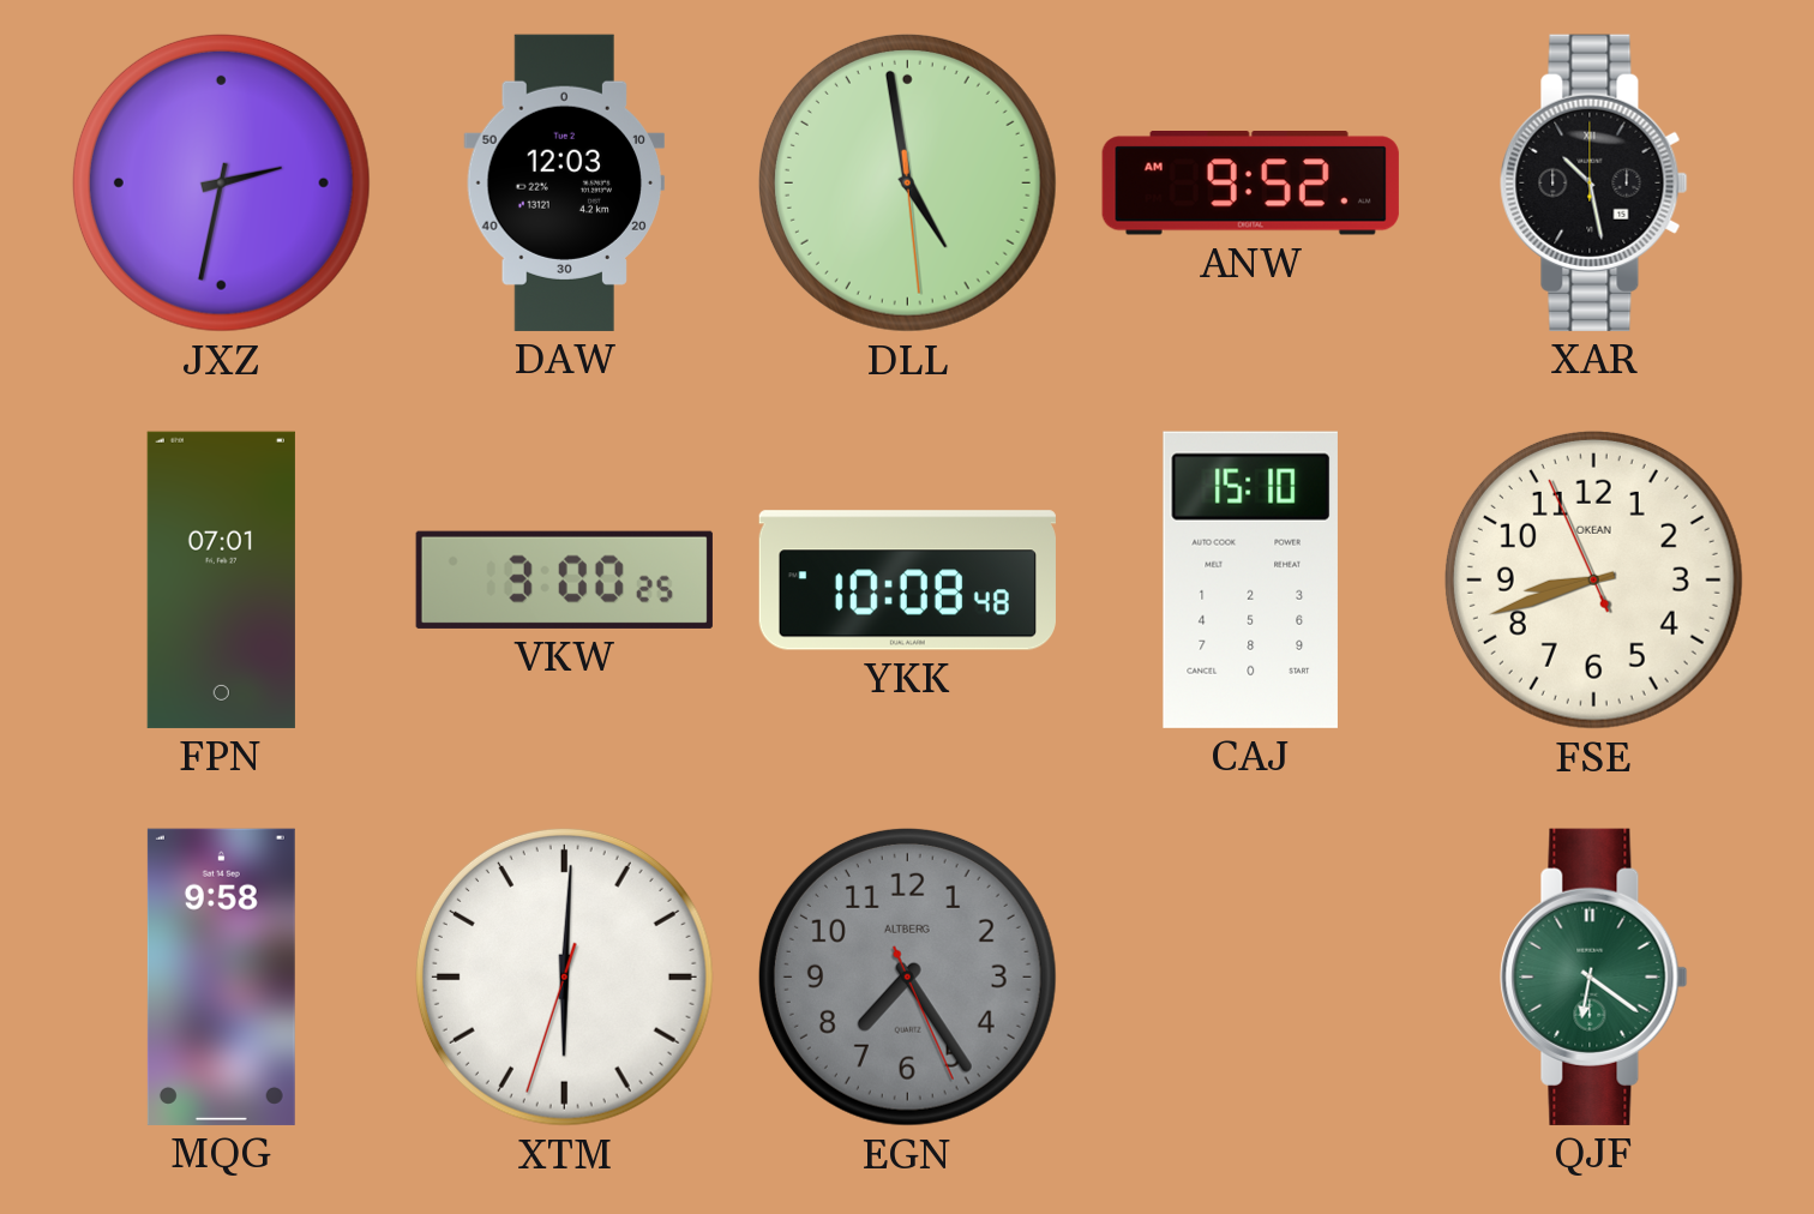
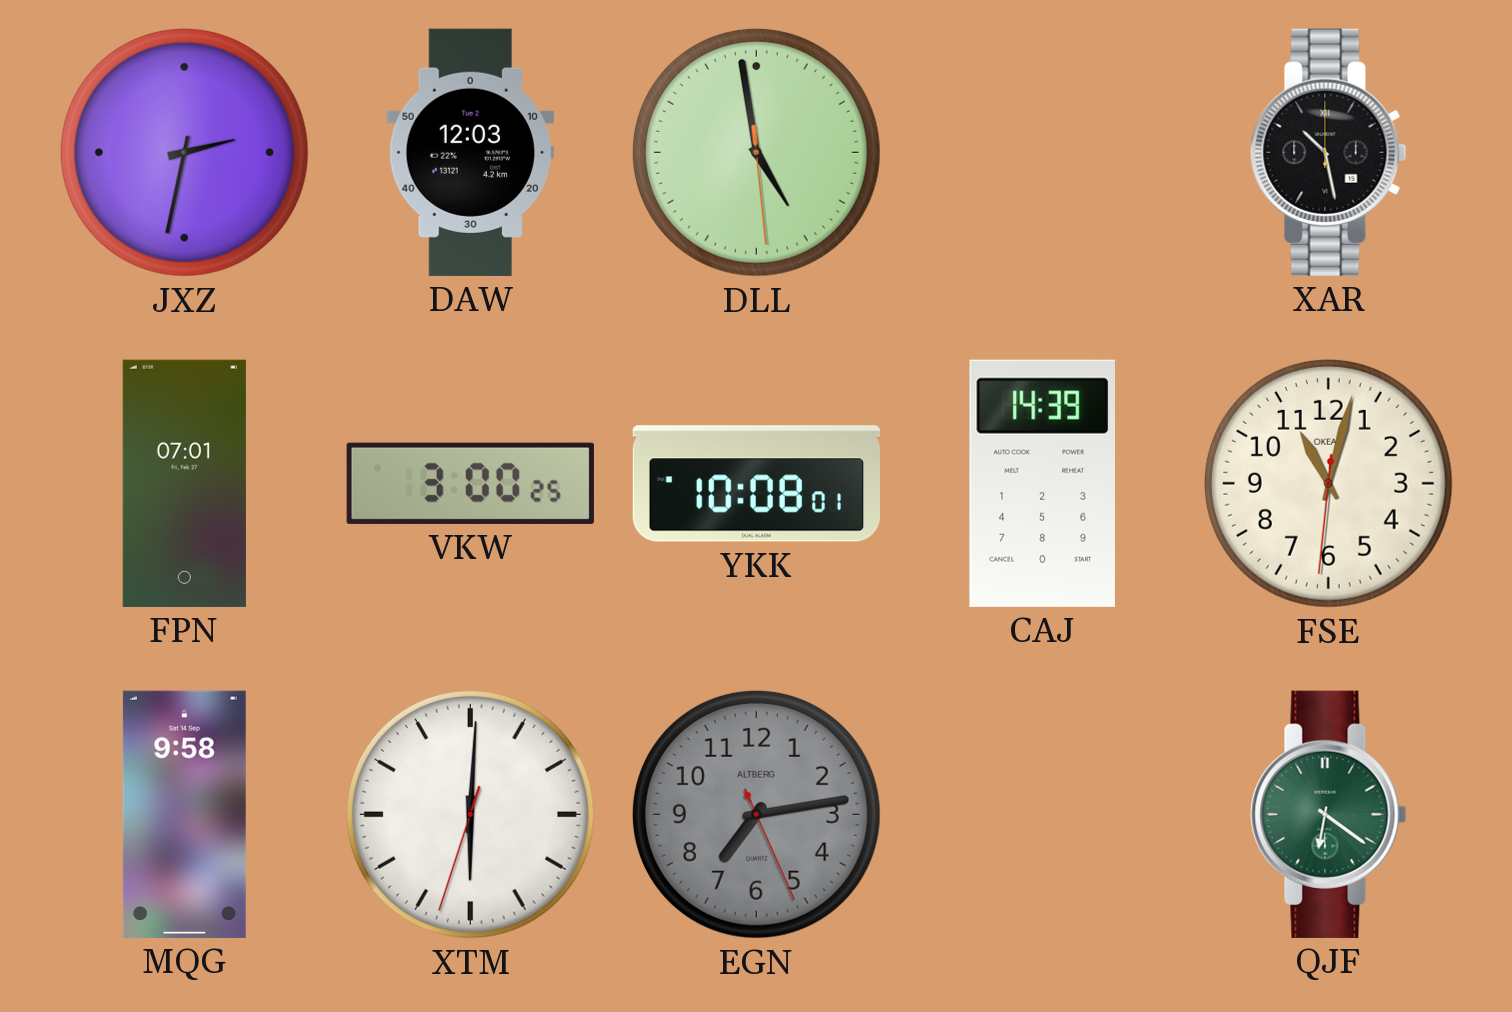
ANW: 9:52 -> none
YKK: 10:08:48 -> 10:08:01
CAJ: 15:10 -> 14:39
FSE: 8:41 -> 11:02
EGN: 7:24 -> 7:13
